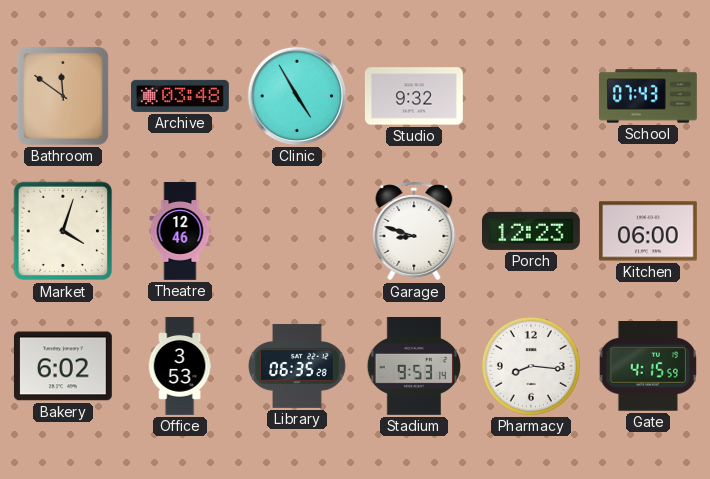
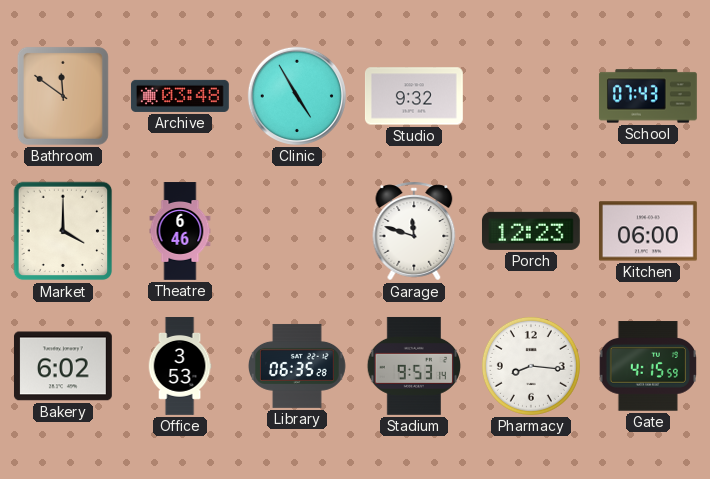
Market: 4:03 -> 4:00
Theatre: 12:46 -> 6:46
Garage: 8:48 -> 11:48
